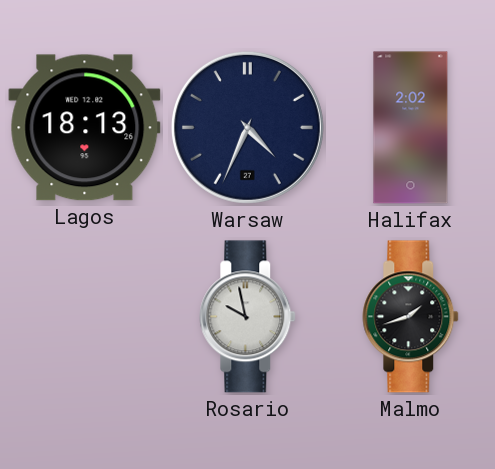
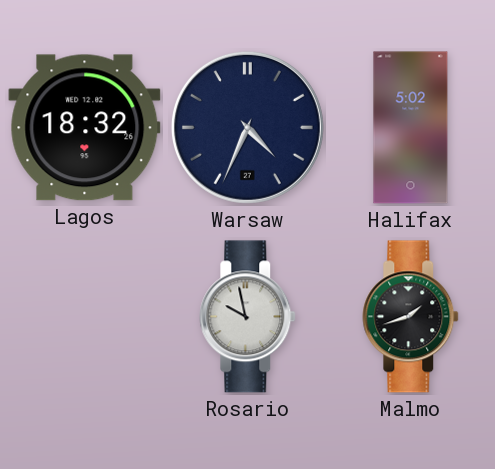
Lagos: 18:13 -> 18:32
Halifax: 2:02 -> 5:02
